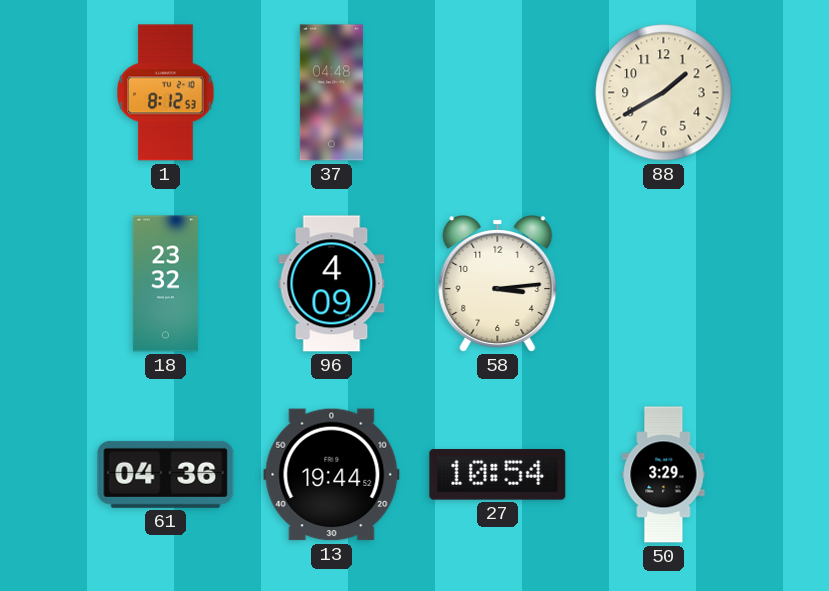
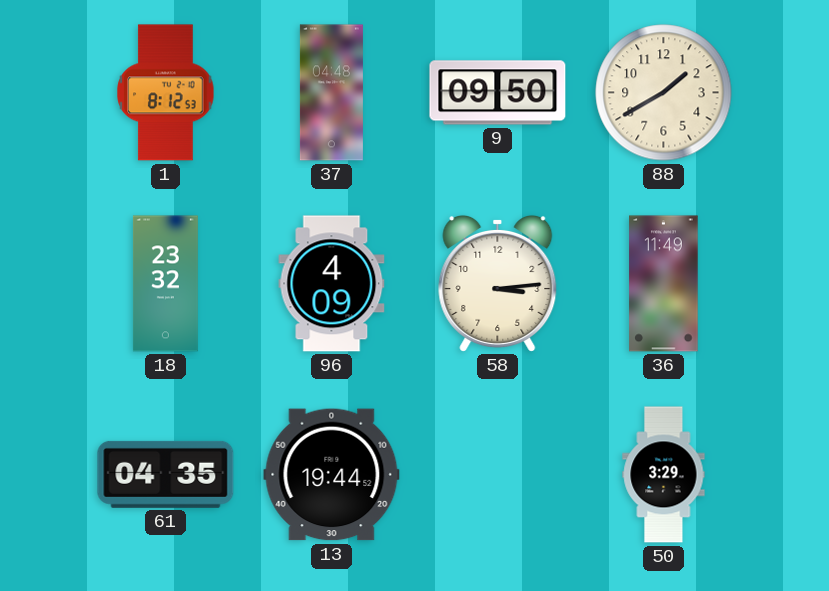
9: none -> 09:50
36: none -> 11:49
61: 04:36 -> 04:35
27: 10:54 -> none
